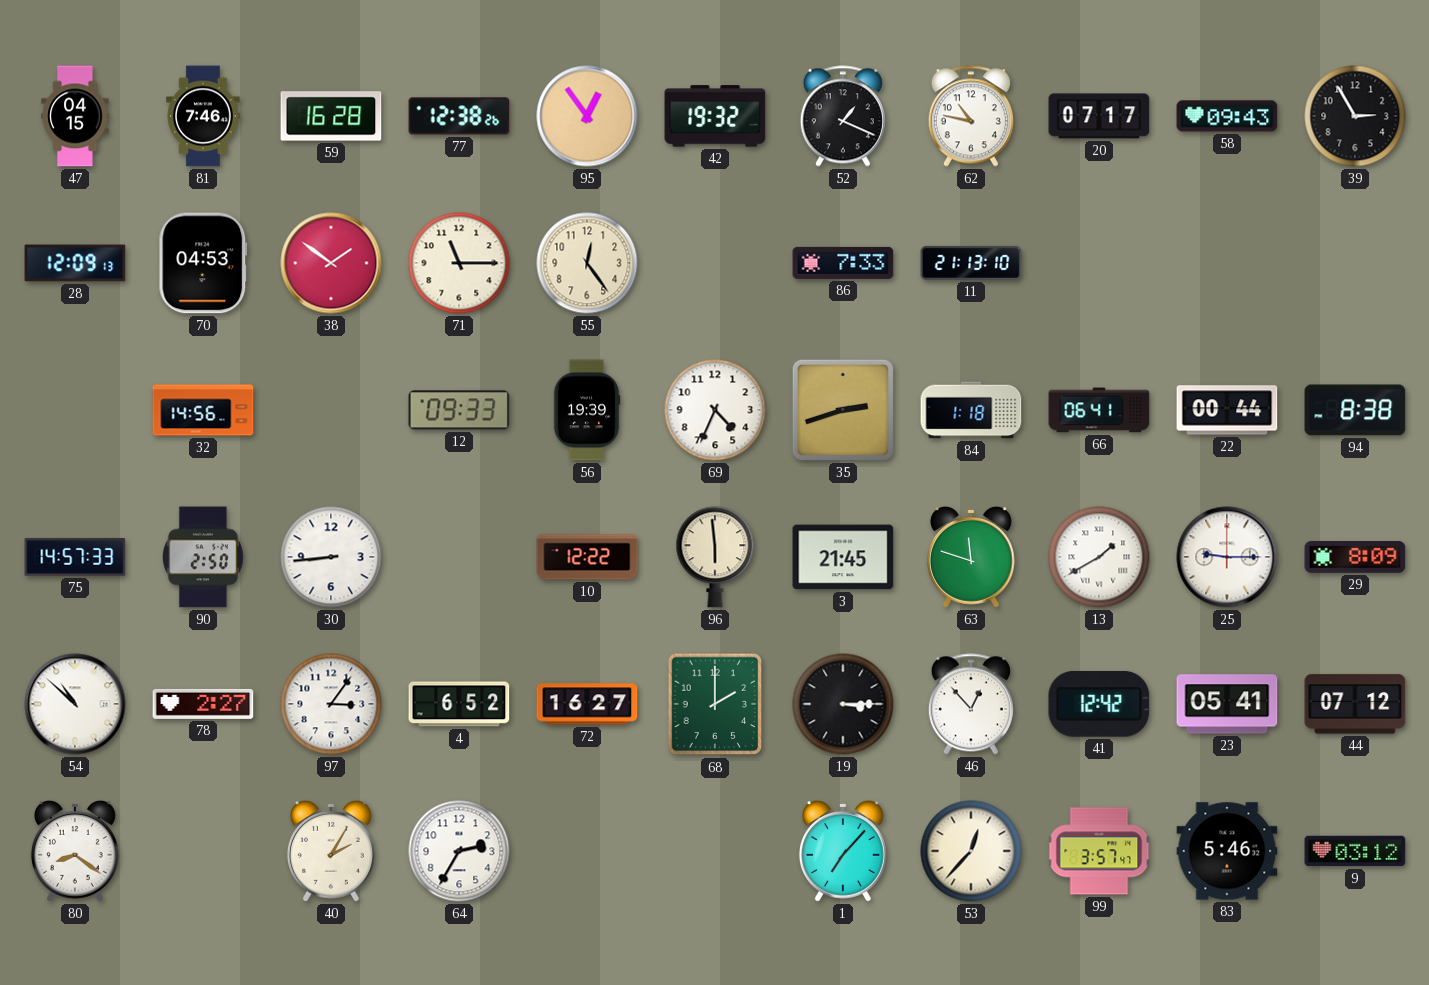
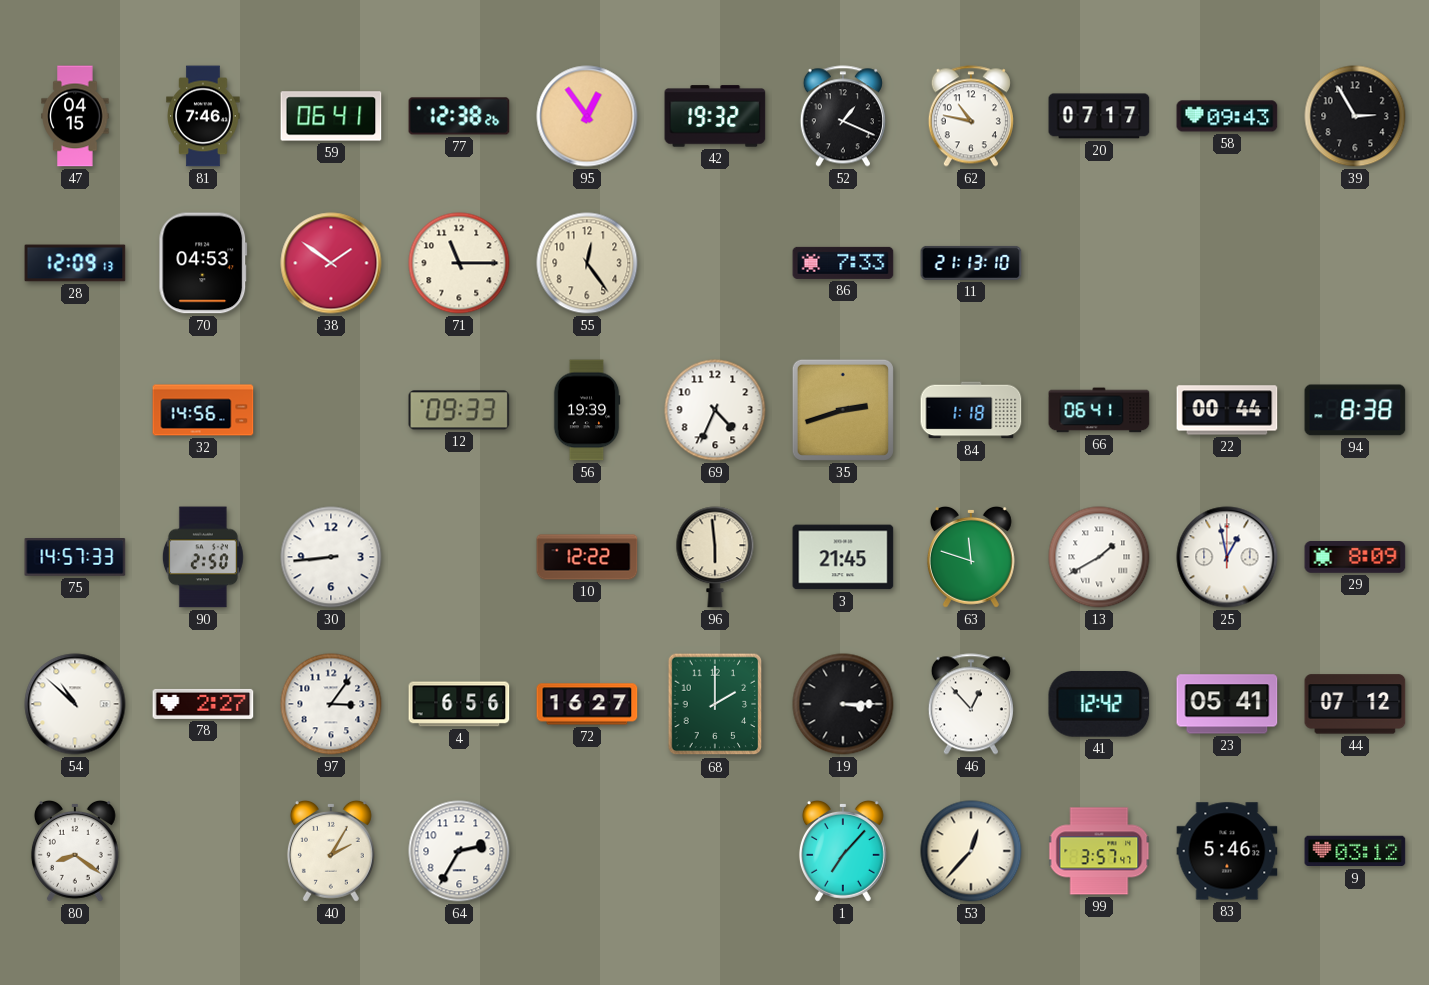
59: 16:28 -> 06:41
25: 9:15 -> 12:58
4: 6:52 -> 6:56
